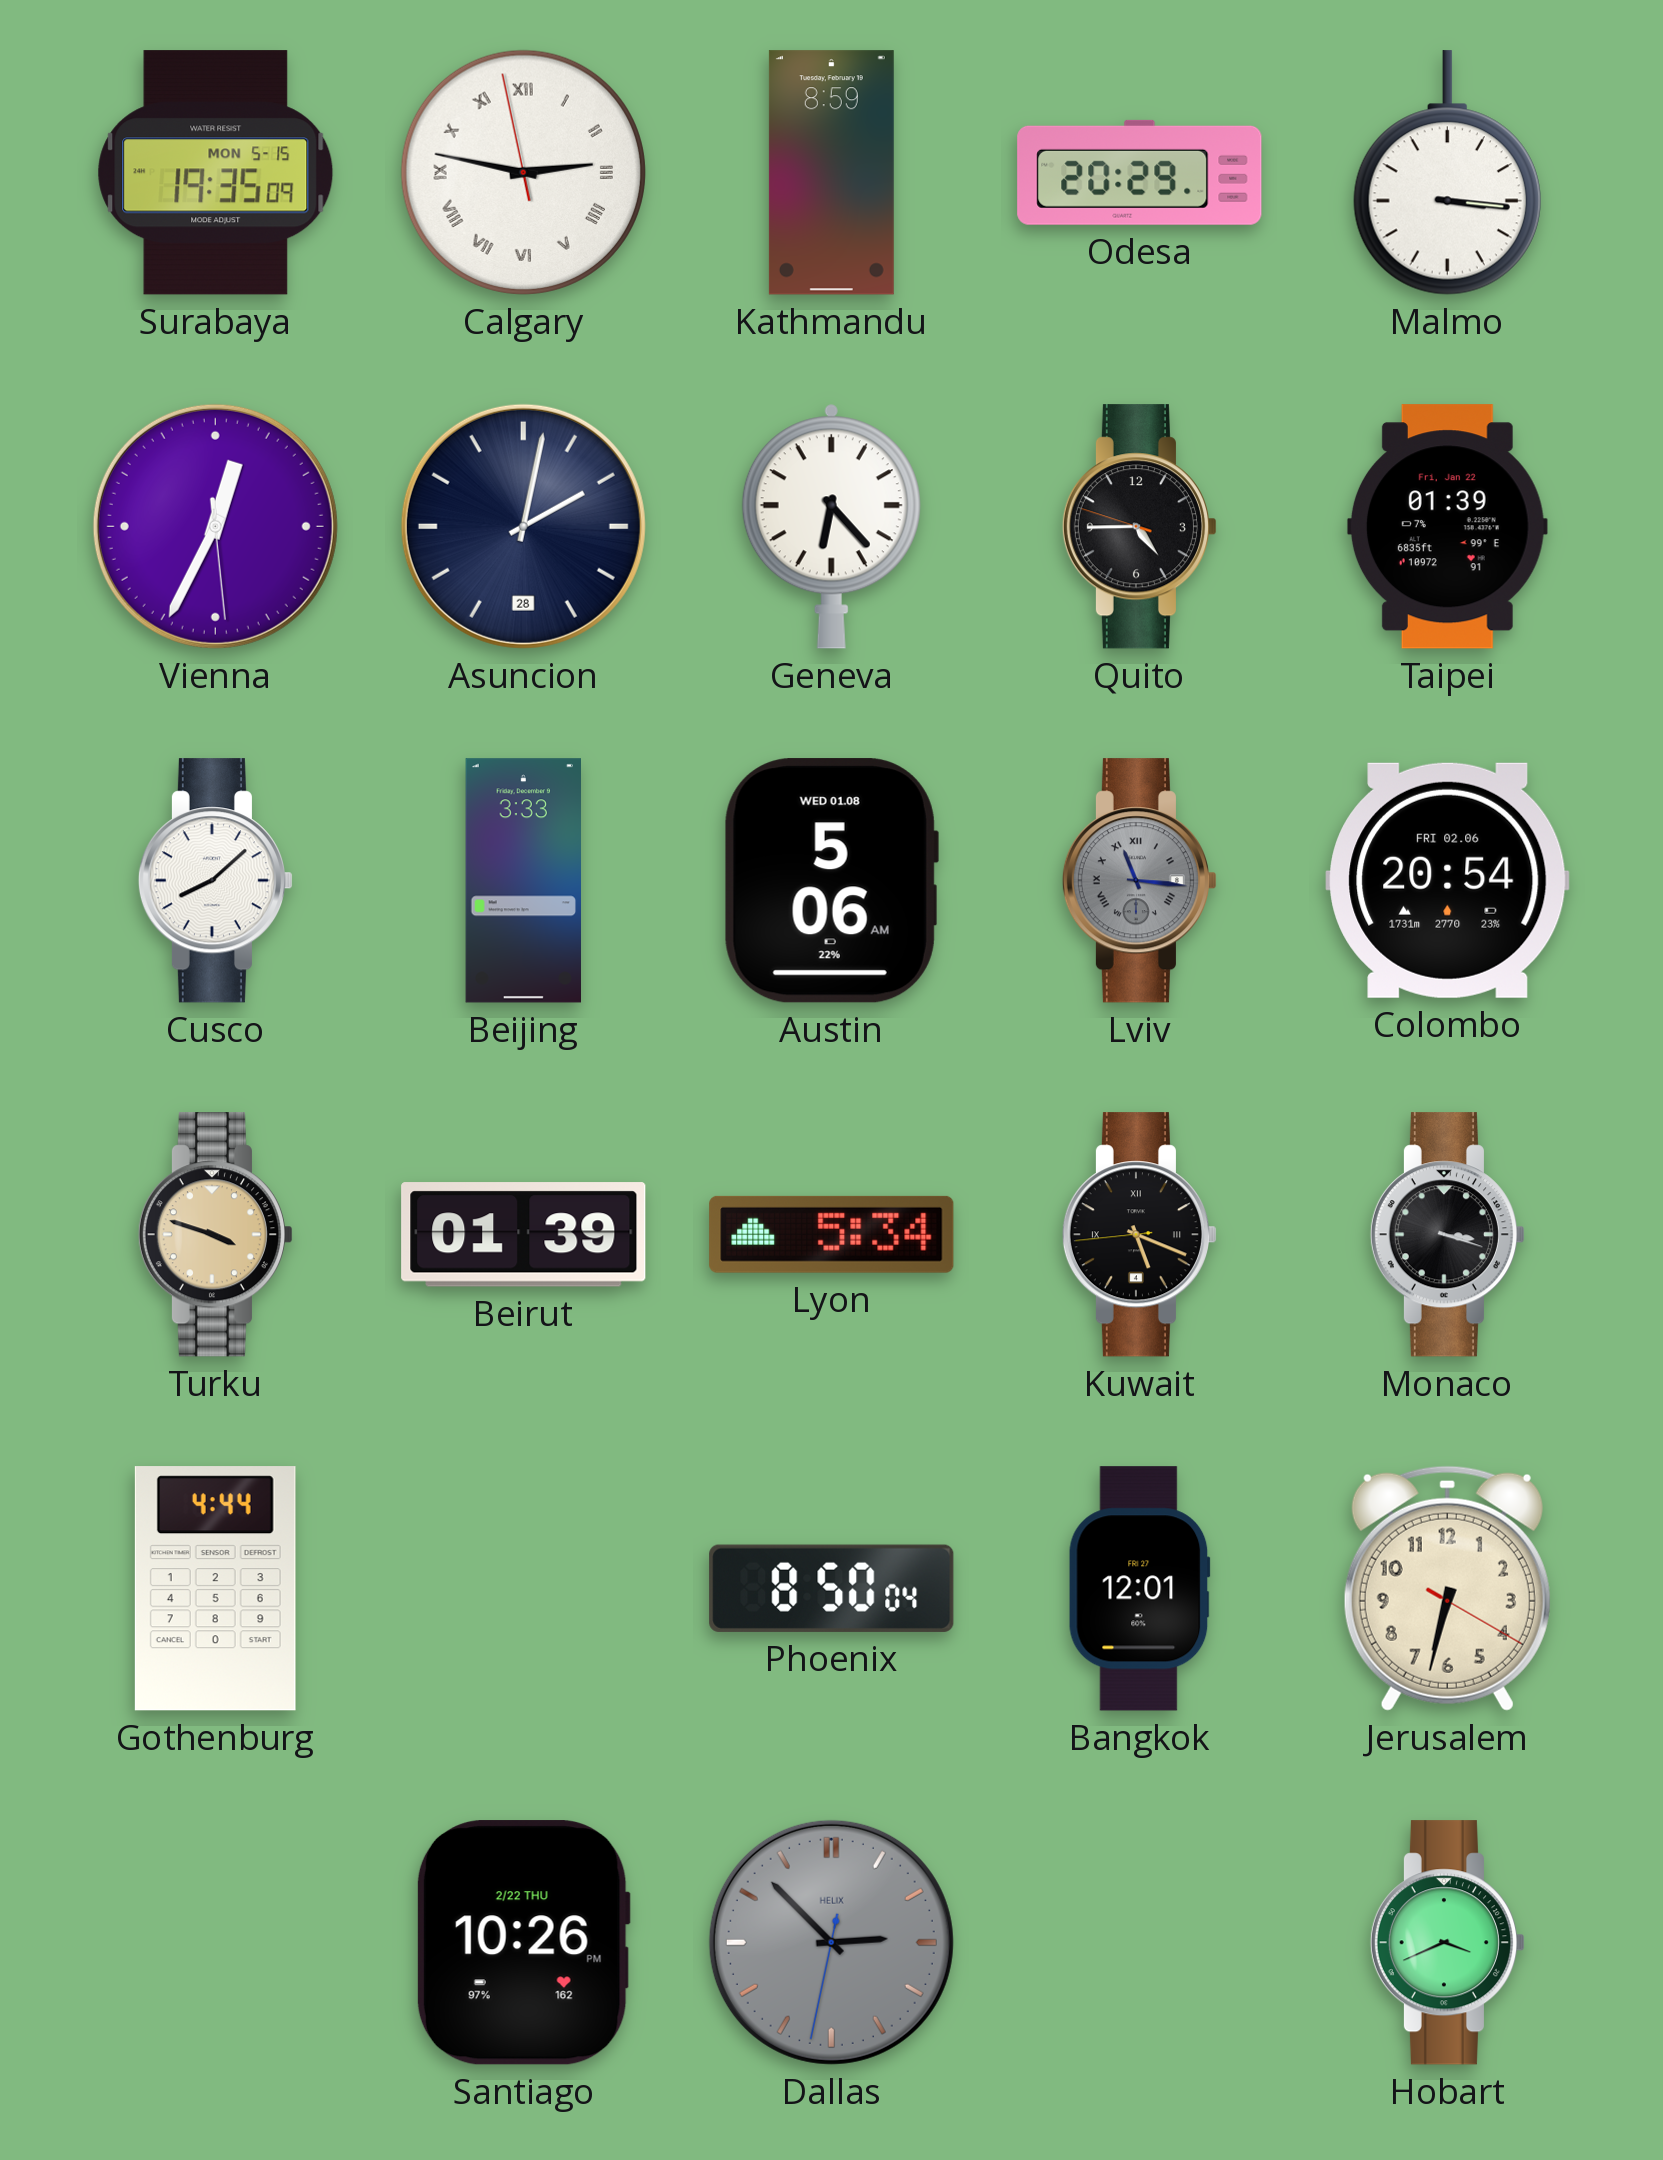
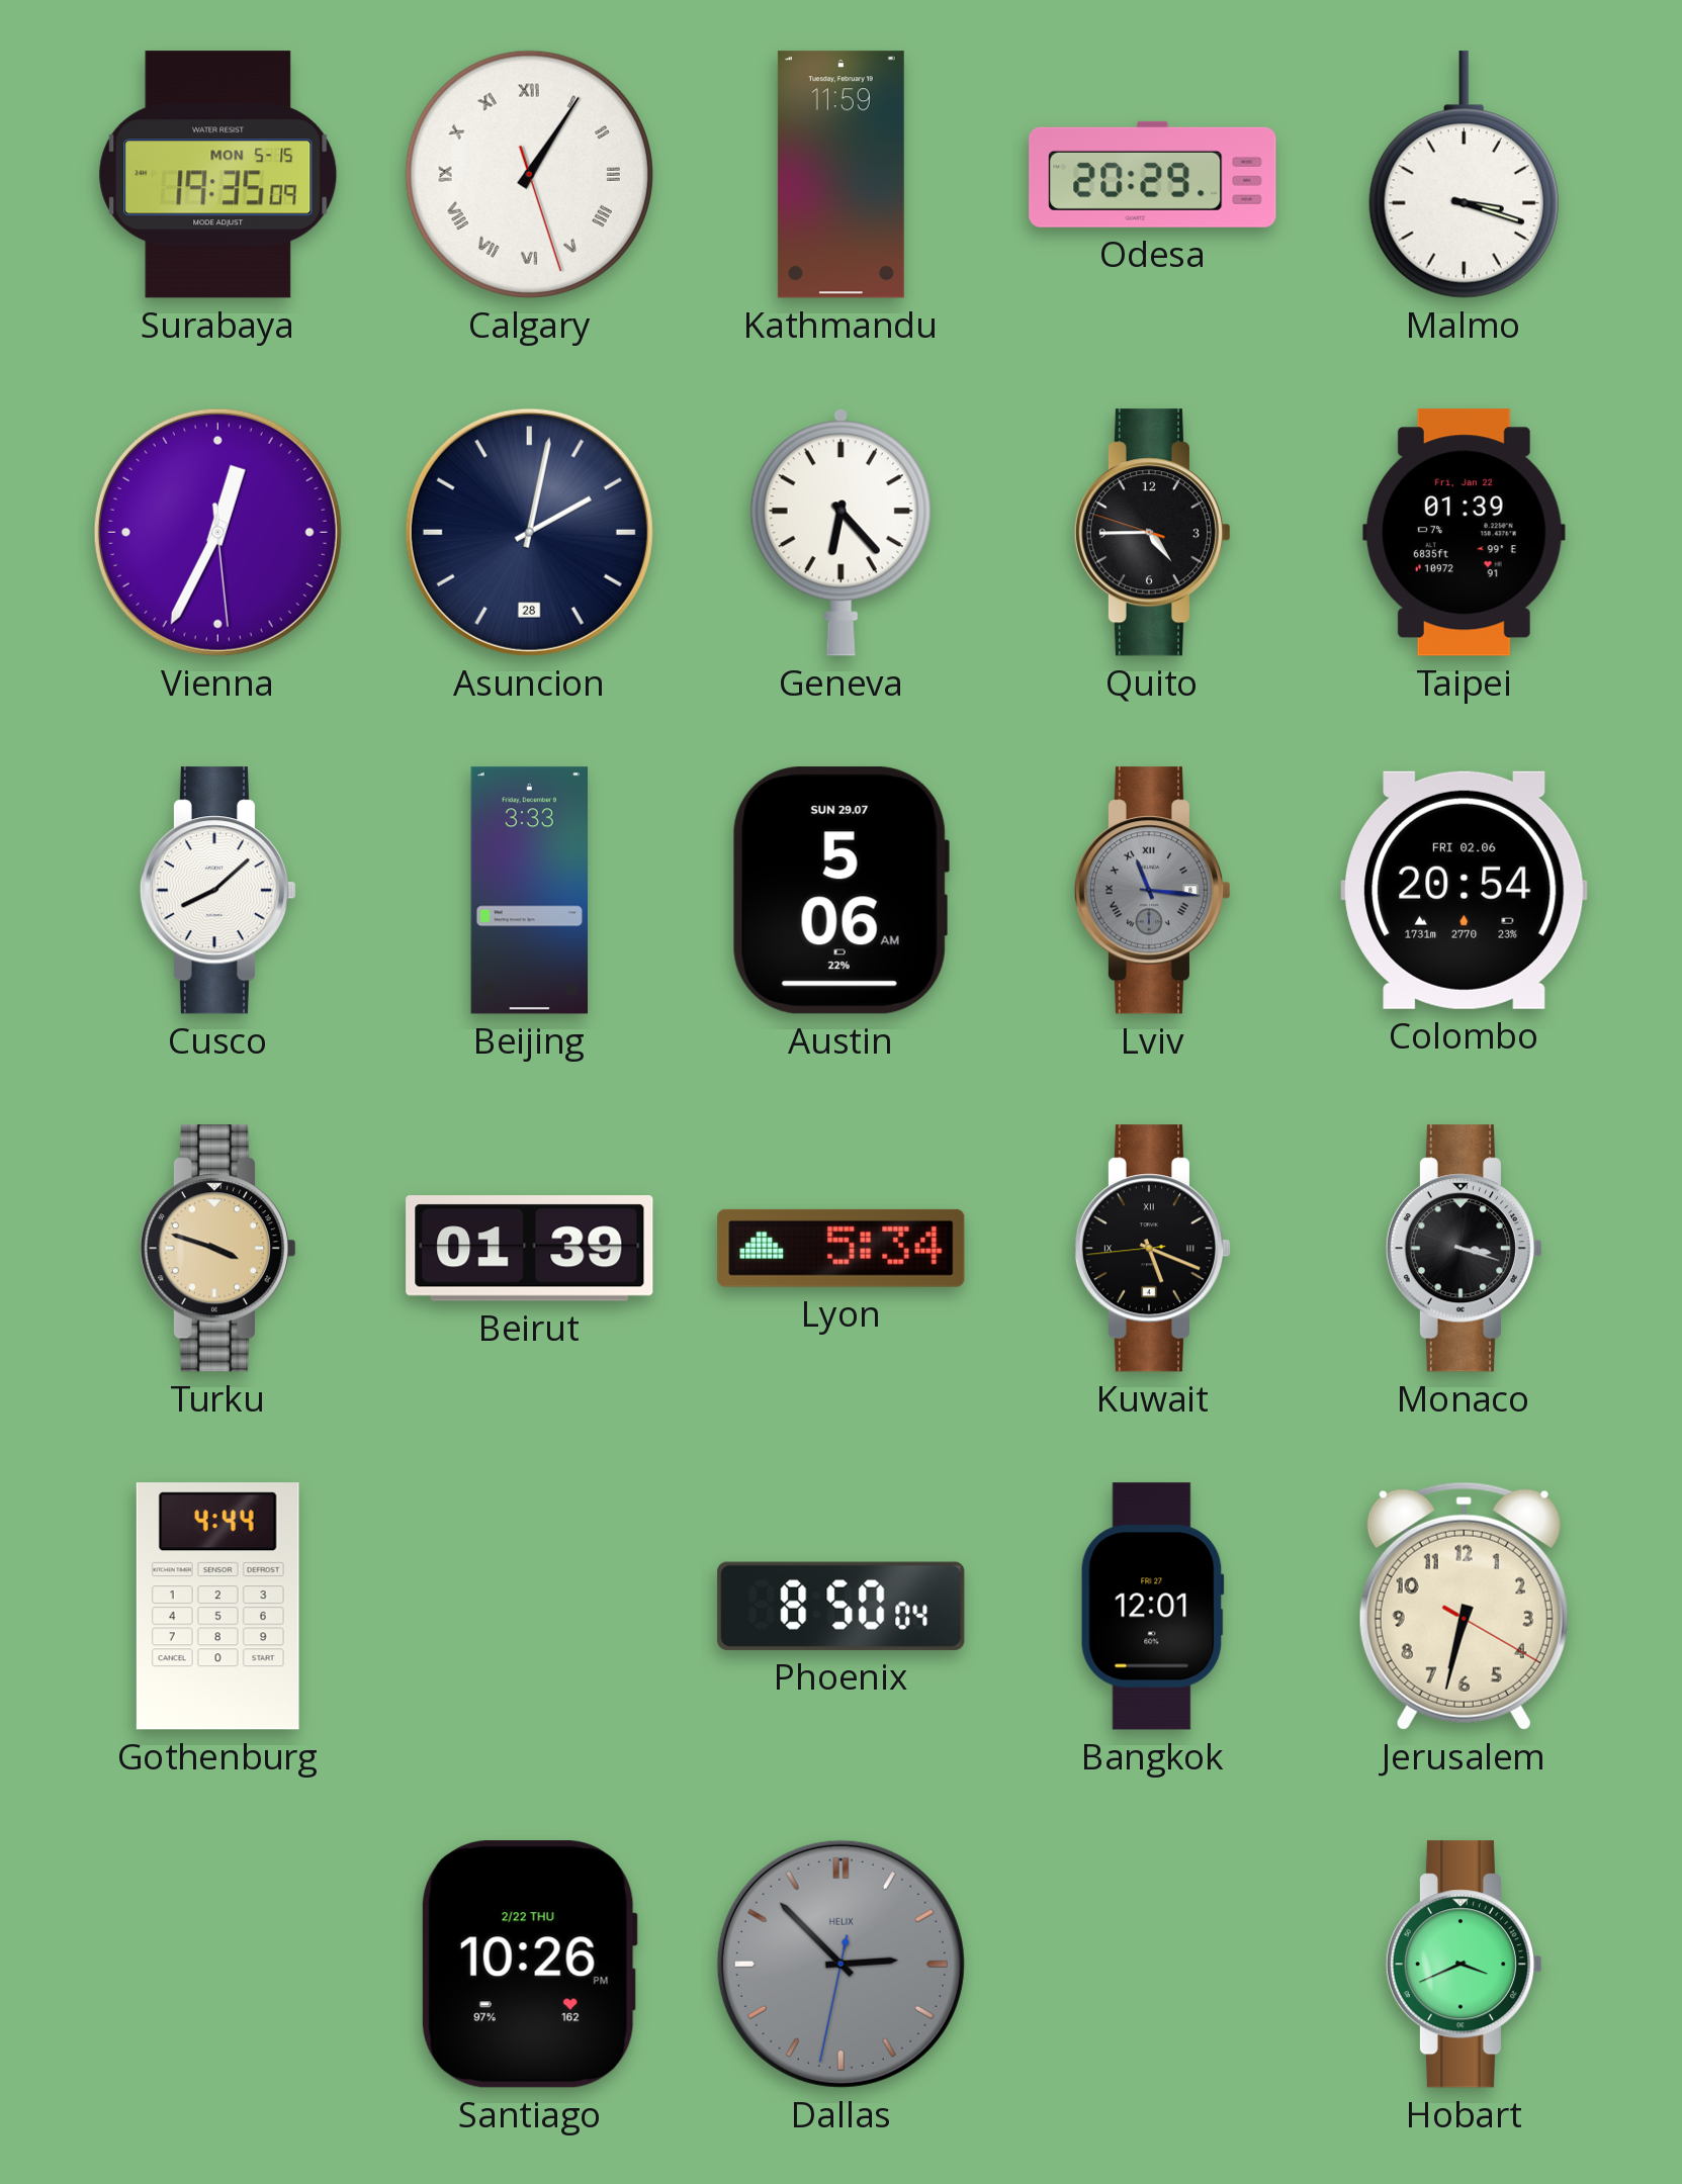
Calgary: 2:46 -> 1:05
Kathmandu: 8:59 -> 11:59
Malmo: 3:16 -> 3:18
Austin date: WED 01.08 -> SUN 29.07
